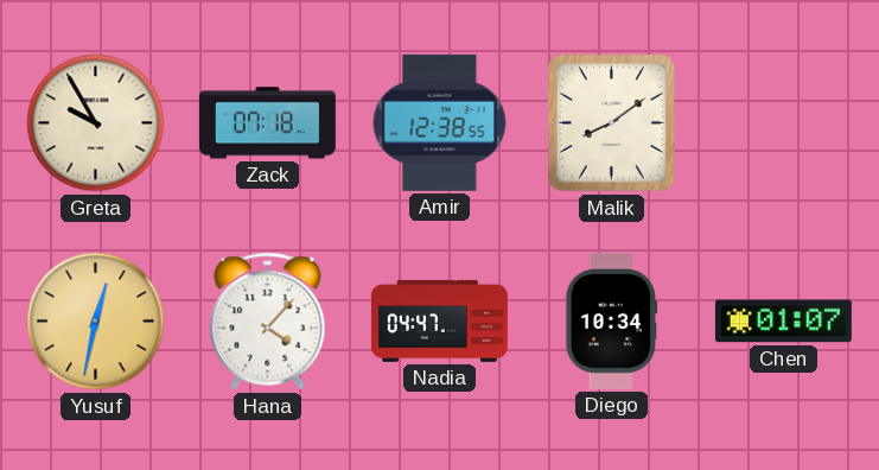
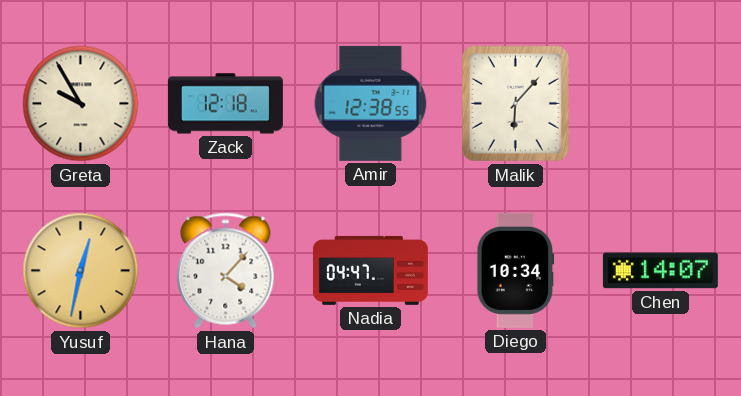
Zack: 07:18 -> 12:18
Malik: 8:09 -> 6:07
Chen: 01:07 -> 14:07
